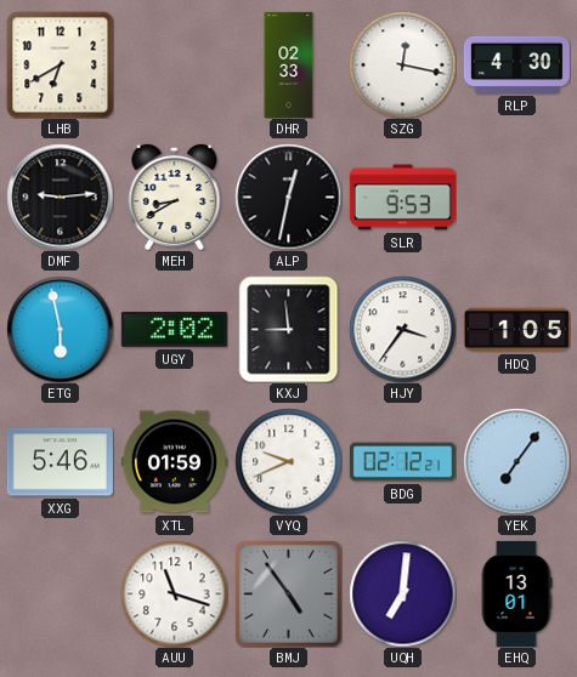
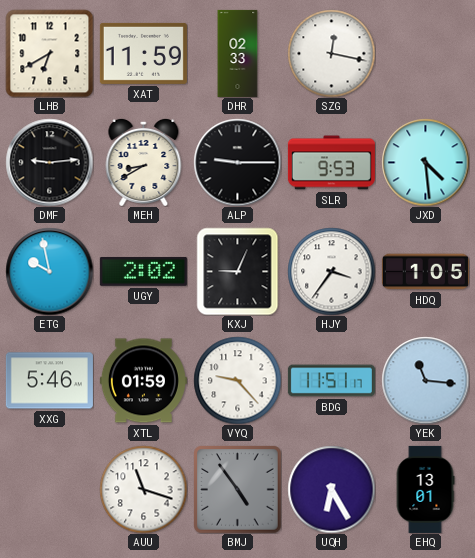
XAT: none -> 11:59
RLP: 4:30 -> none
ALP: 12:32 -> 9:15
JXD: none -> 4:29
ETG: 5:58 -> 9:58
KXJ: 8:59 -> 9:04
VYQ: 9:41 -> 9:23
BDG: 02:12 -> 11:51
YEK: 7:06 -> 11:16
UQH: 7:01 -> 6:25
